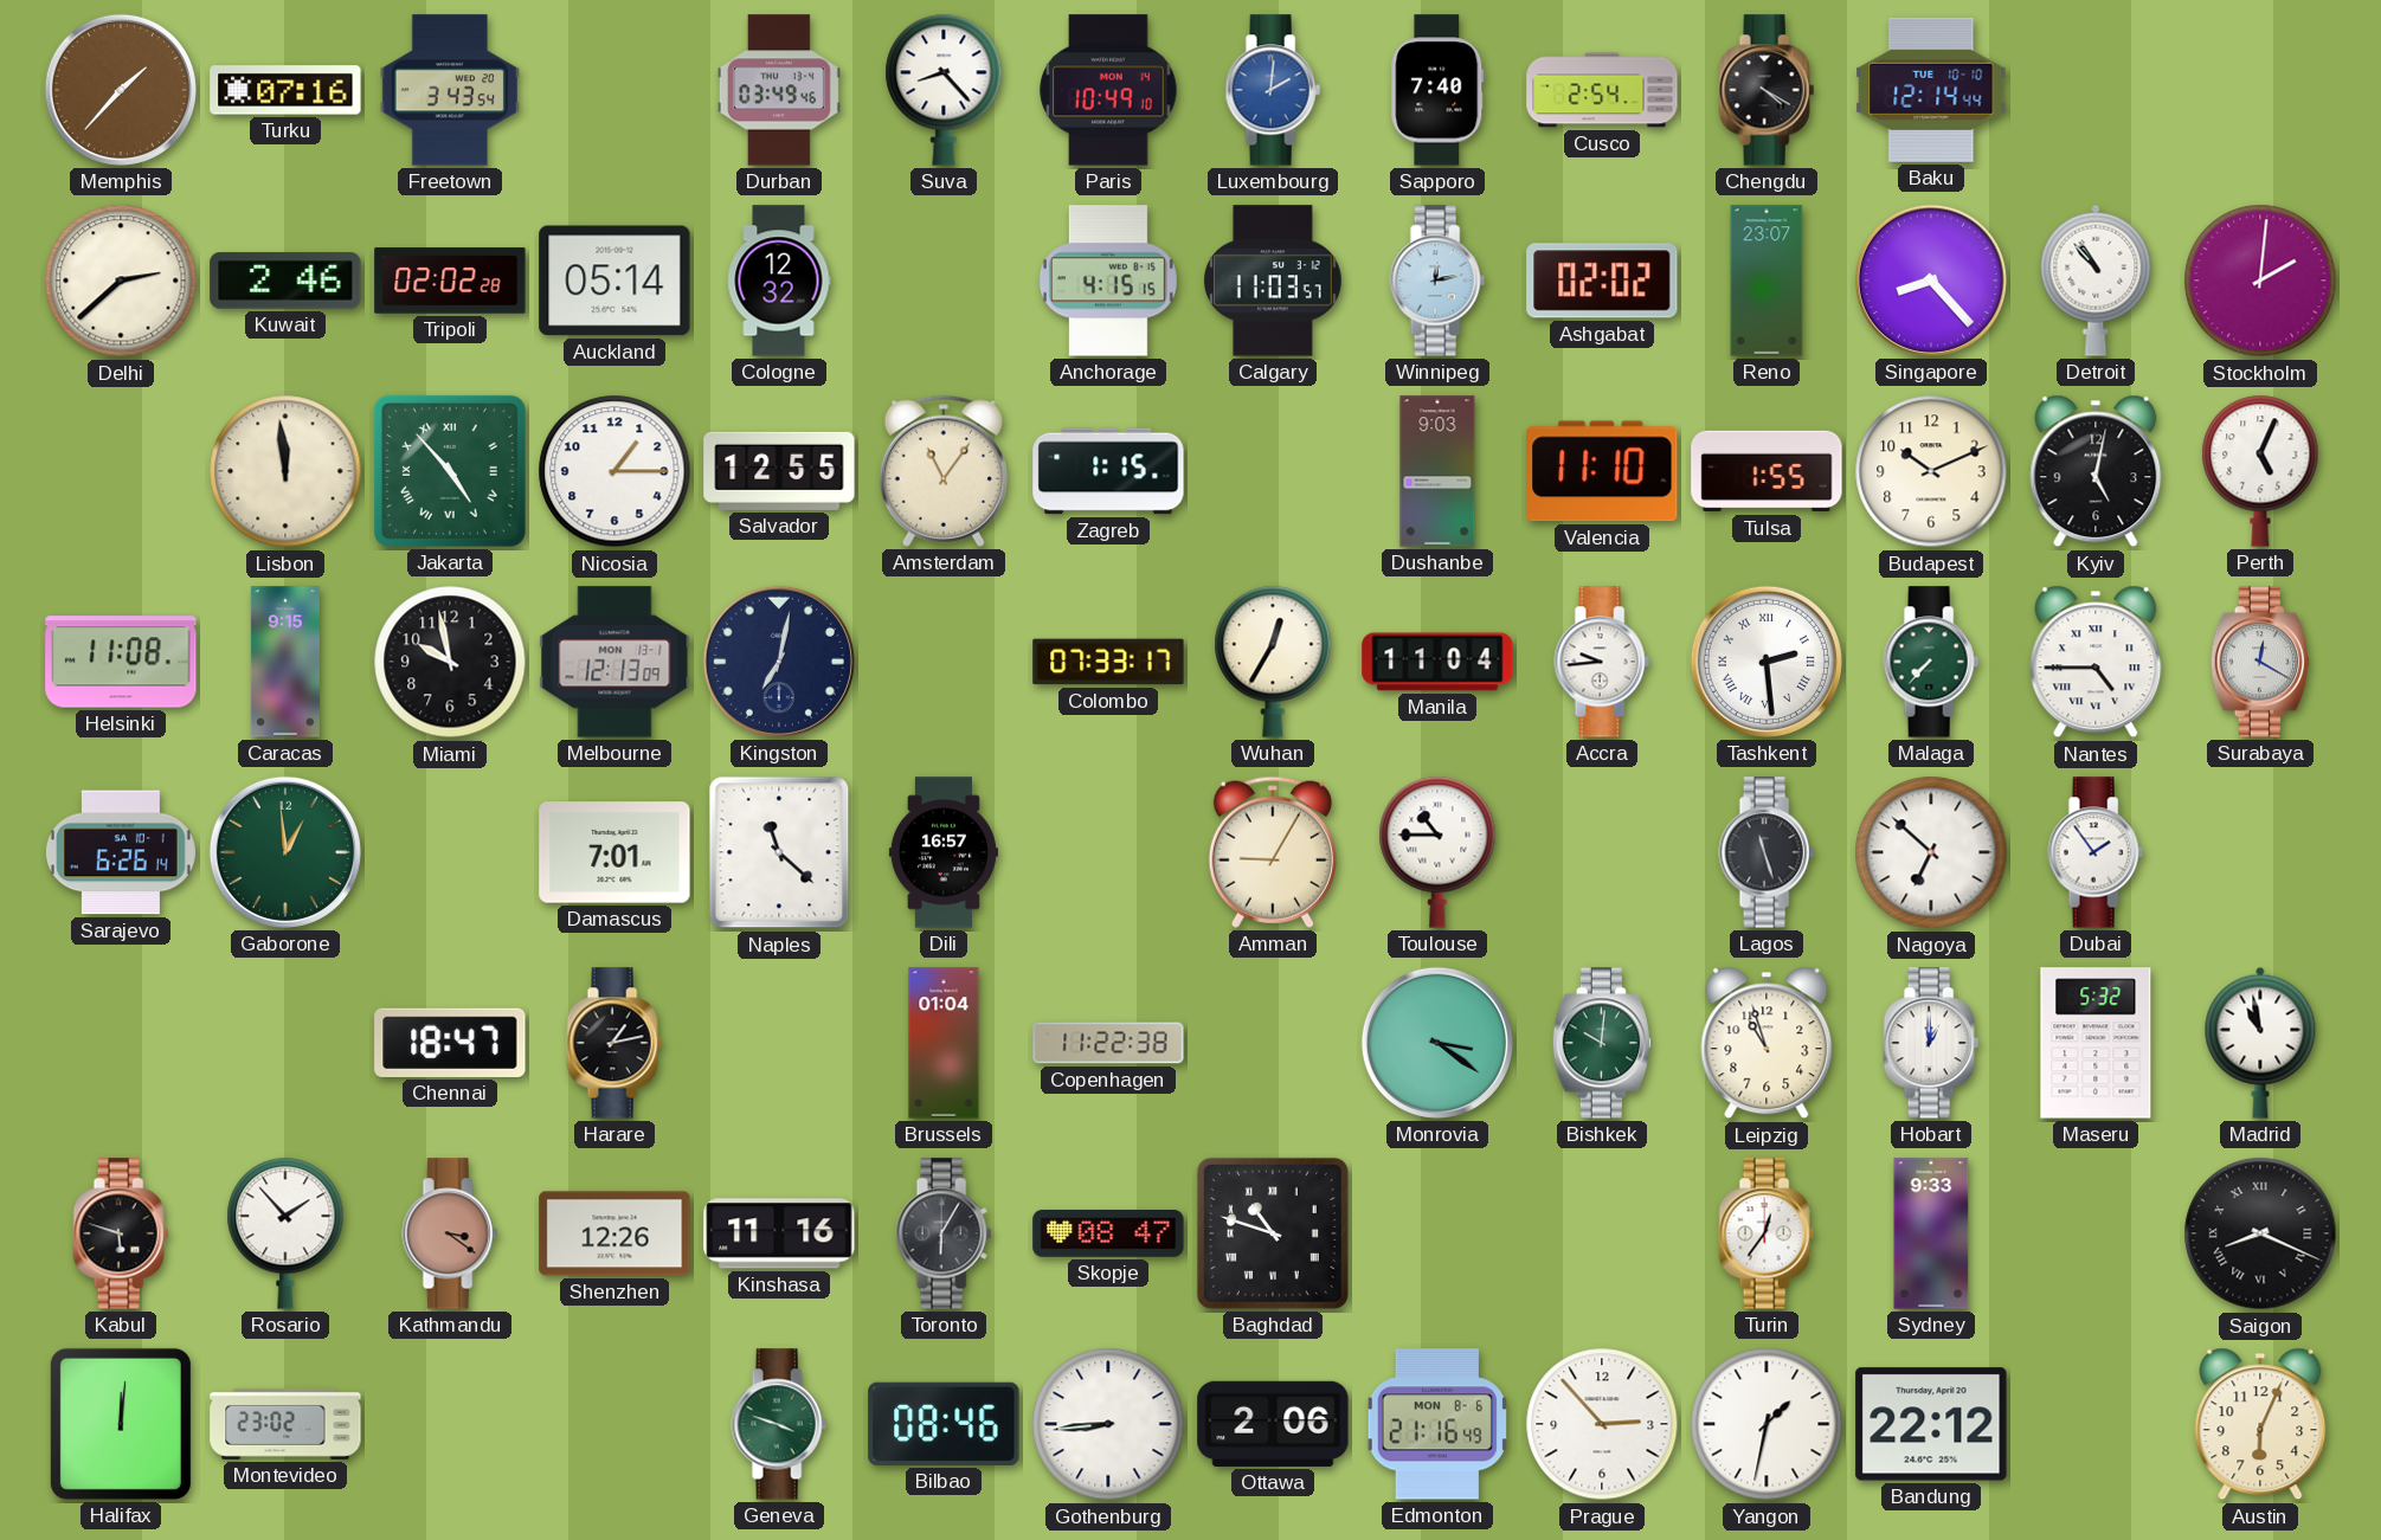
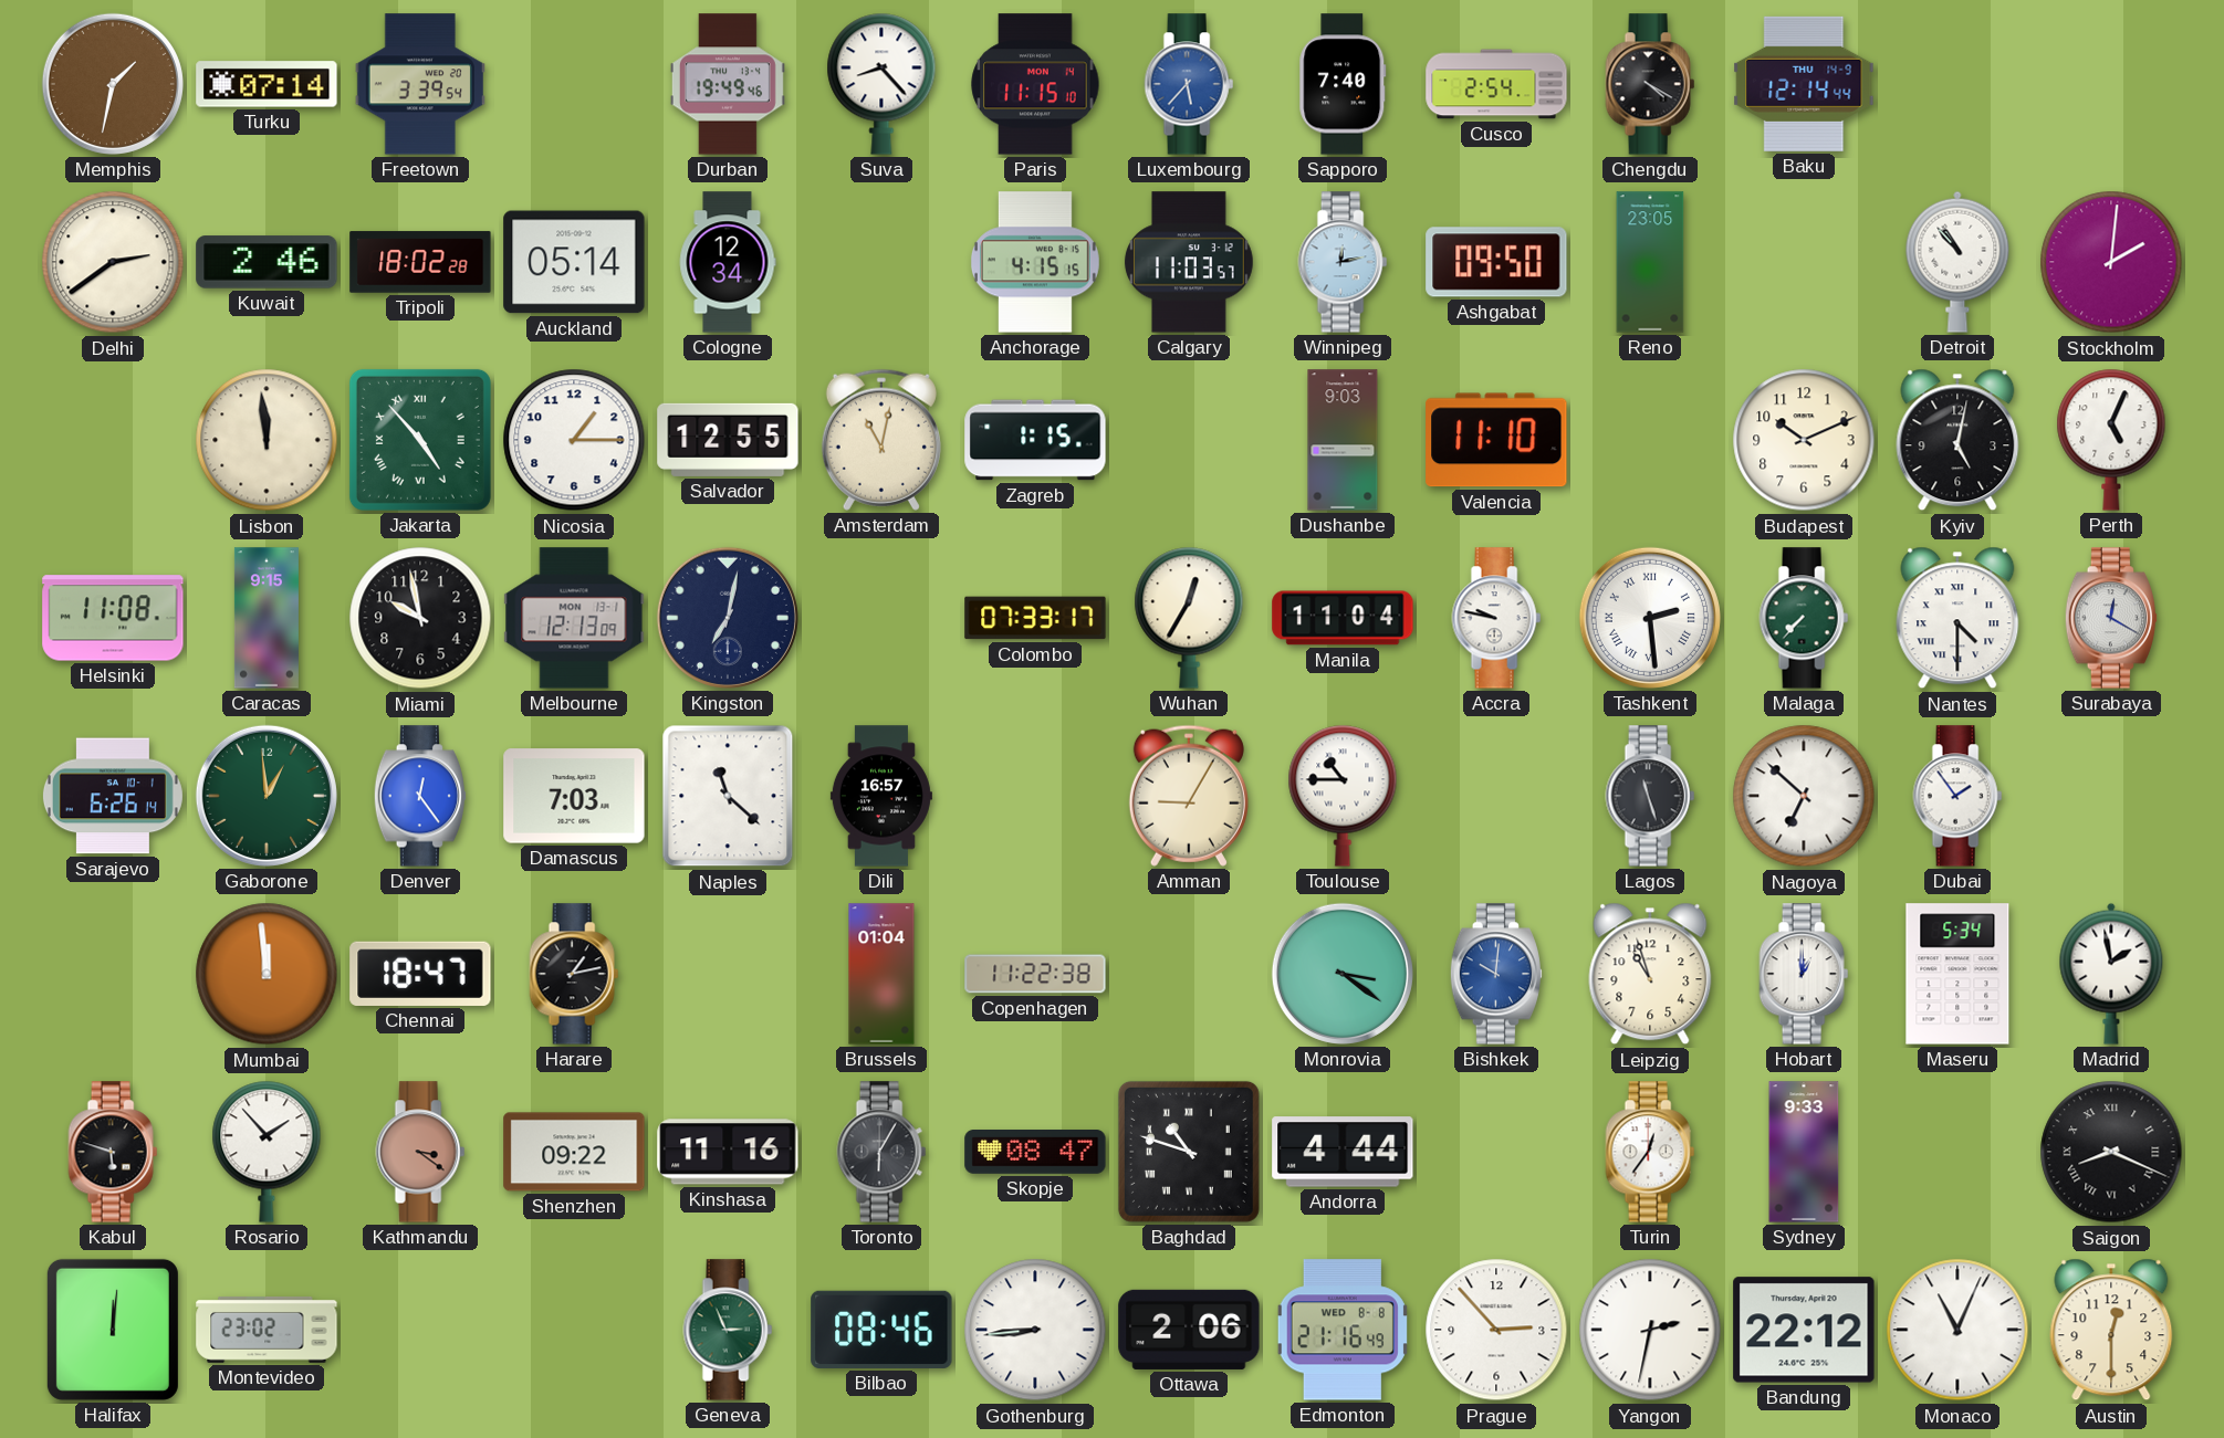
Memphis: 1:37 -> 1:32
Turku: 07:16 -> 07:14
Freetown: 3:43 -> 3:39
Durban: 03:49 -> 19:49
Paris: 10:49 -> 11:15
Luxembourg: 2:01 -> 5:37
Baku date: TUE 10-10 -> THU 14-9
Delhi: 2:38 -> 2:39
Tripoli: 02:02 -> 18:02
Cologne: 12:32 -> 12:34
Ashgabat: 02:02 -> 09:50
Reno: 23:07 -> 23:05
Singapore: 8:23 -> none
Amsterdam: 11:06 -> 11:02
Tulsa: 1:55 -> none
Accra: 9:44 -> 9:47
Nantes: 4:45 -> 4:30
Denver: none -> 12:24
Damascus: 7:01 -> 7:03
Mumbai: none -> 11:59
Bishkek dial: green -> blue
Maseru: 5:32 -> 5:34
Madrid: 10:58 -> 1:58
Shenzhen: 12:26 -> 09:22
Andorra: none -> 4:44
Geneva: 3:48 -> 2:56
Edmonton date: MON 8-6 -> WED 8-8
Yangon: 1:32 -> 2:32
Monaco: none -> 11:04
Austin: 6:04 -> 12:30
